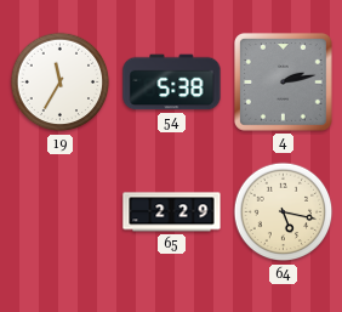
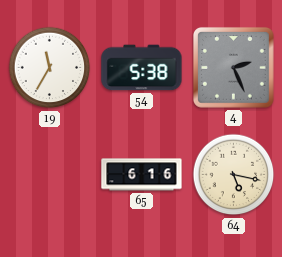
4: 2:13 -> 2:26
65: 2:29 -> 6:16
